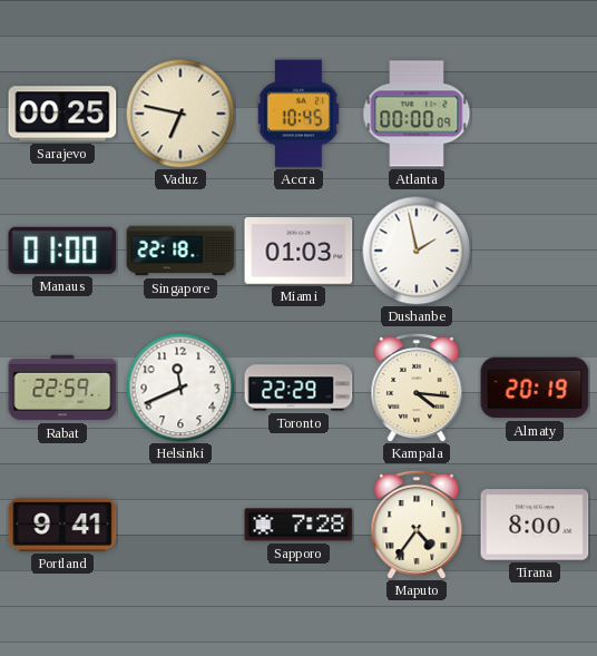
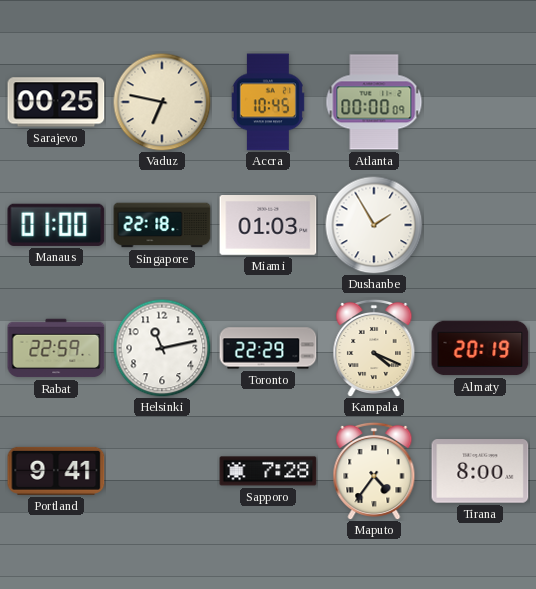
Dushanbe: 1:58 -> 1:55
Helsinki: 11:41 -> 11:13
Kampala: 4:16 -> 4:19
